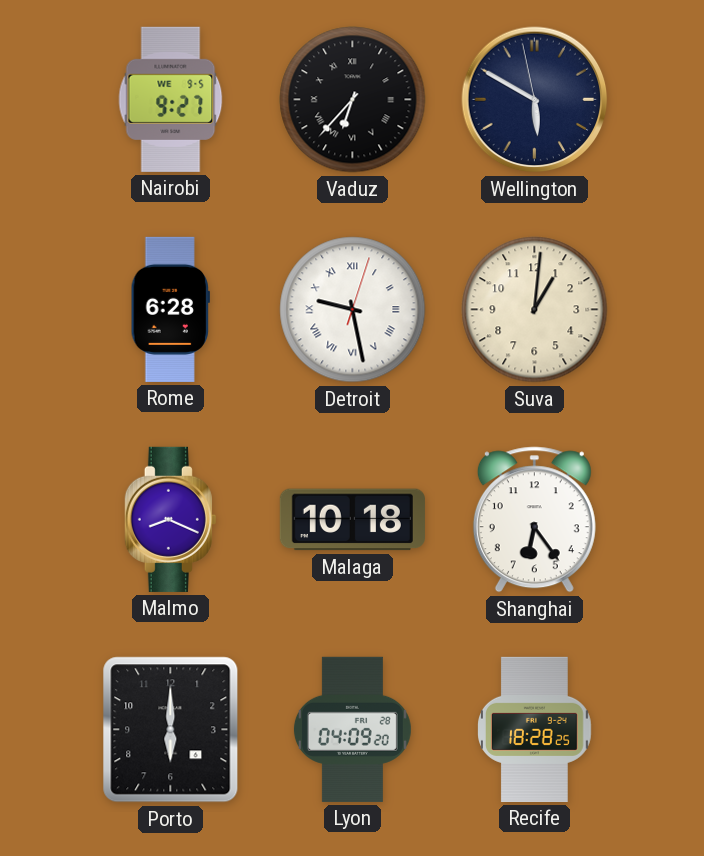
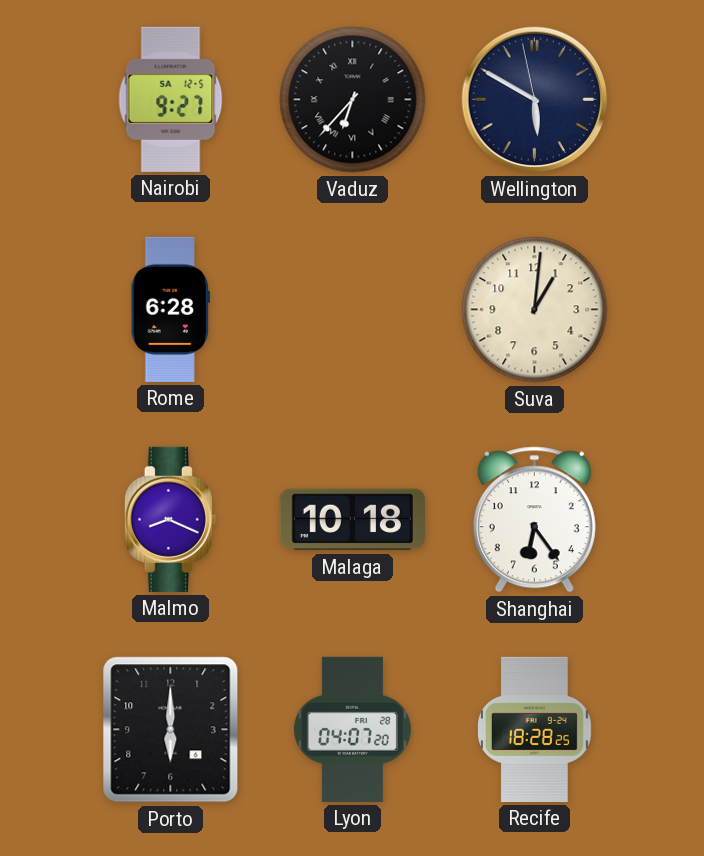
Nairobi date: WE 9-5 -> SA 12-5
Detroit: 9:28 -> none
Lyon: 04:09 -> 04:07
